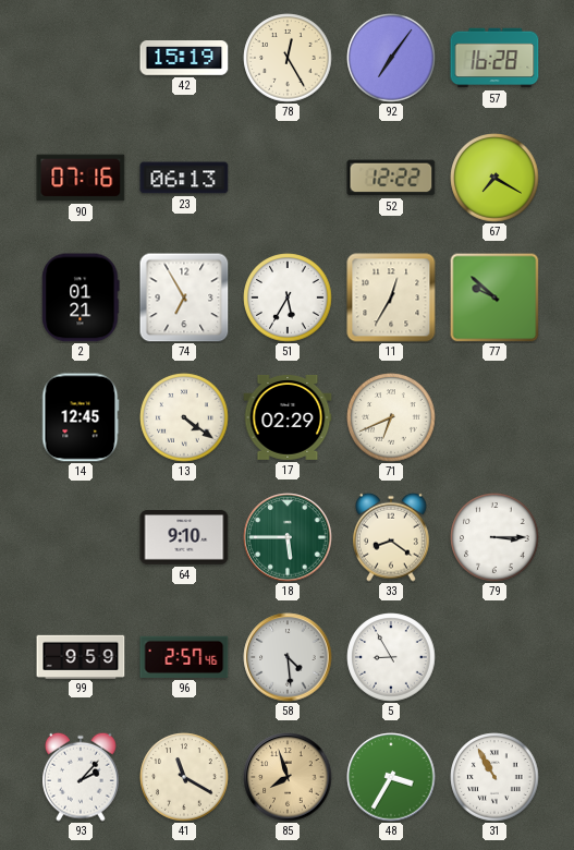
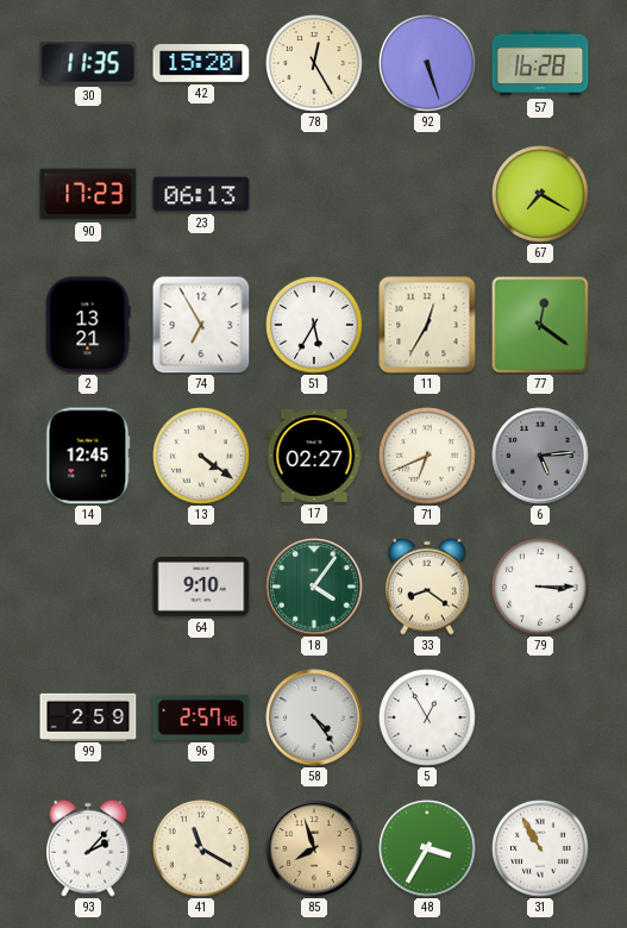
30: none -> 11:35
42: 15:19 -> 15:20
92: 7:06 -> 5:27
90: 07:16 -> 17:23
52: 12:22 -> none
2: 01:21 -> 13:21
77: 9:52 -> 12:21
17: 02:29 -> 02:27
6: none -> 5:14
18: 5:45 -> 4:06
99: 9:59 -> 2:59
58: 4:29 -> 4:24
5: 8:55 -> 12:55
